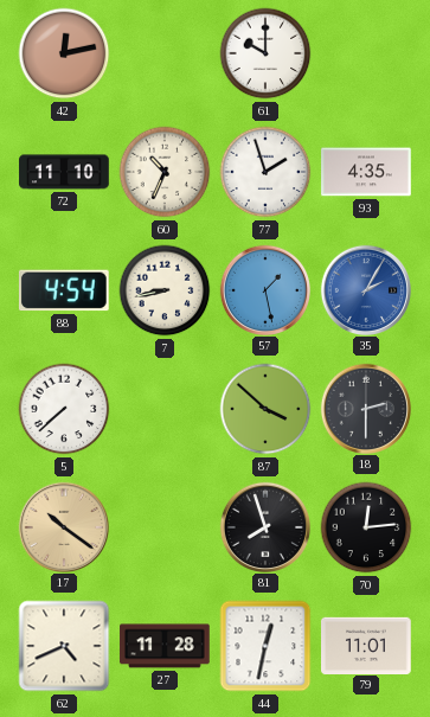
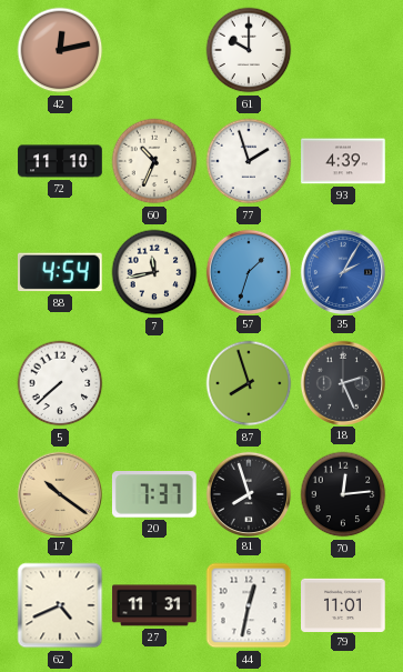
93: 4:35 -> 4:39
7: 8:43 -> 11:43
57: 1:28 -> 1:33
87: 3:52 -> 7:57
18: 2:30 -> 2:26
20: none -> 7:37
27: 11:28 -> 11:31
